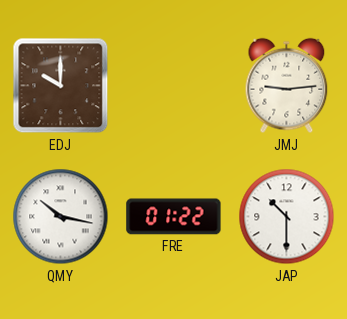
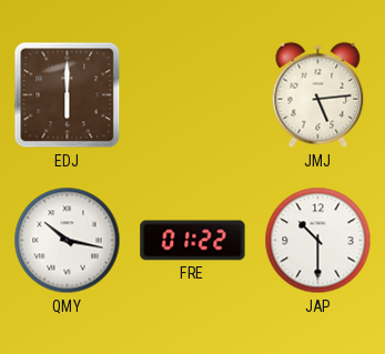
EDJ: 10:00 -> 6:00
JMJ: 9:14 -> 5:14
